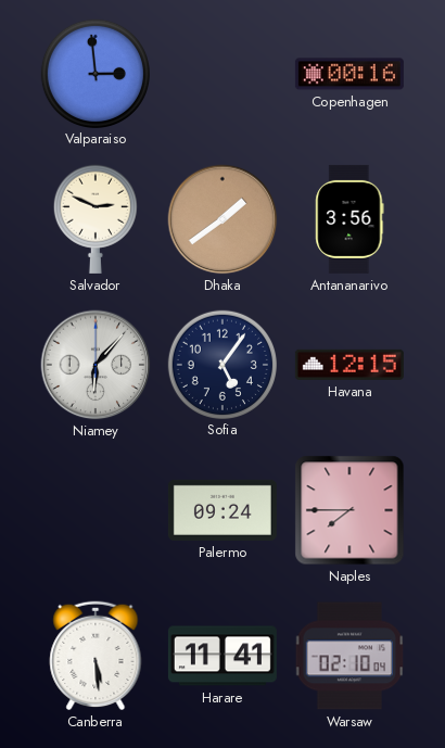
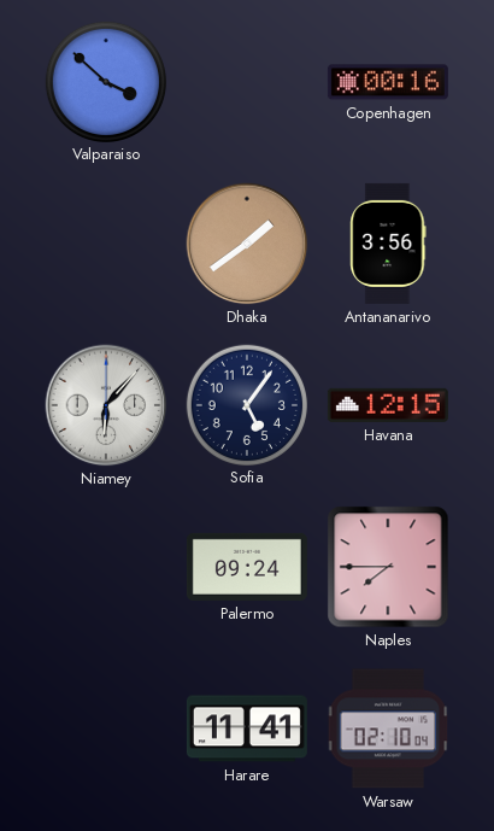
Valparaiso: 2:59 -> 3:52
Salvador: 2:49 -> none
Canberra: 5:29 -> none
